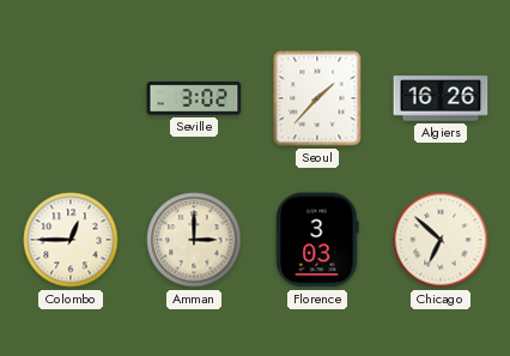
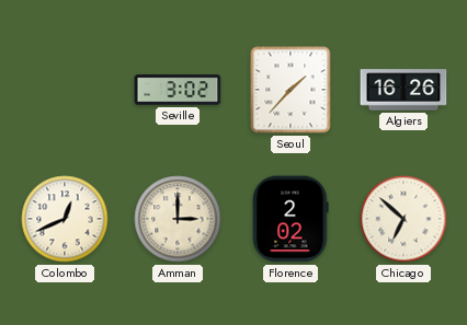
Colombo: 12:45 -> 12:41
Florence: 3:03 -> 2:02
